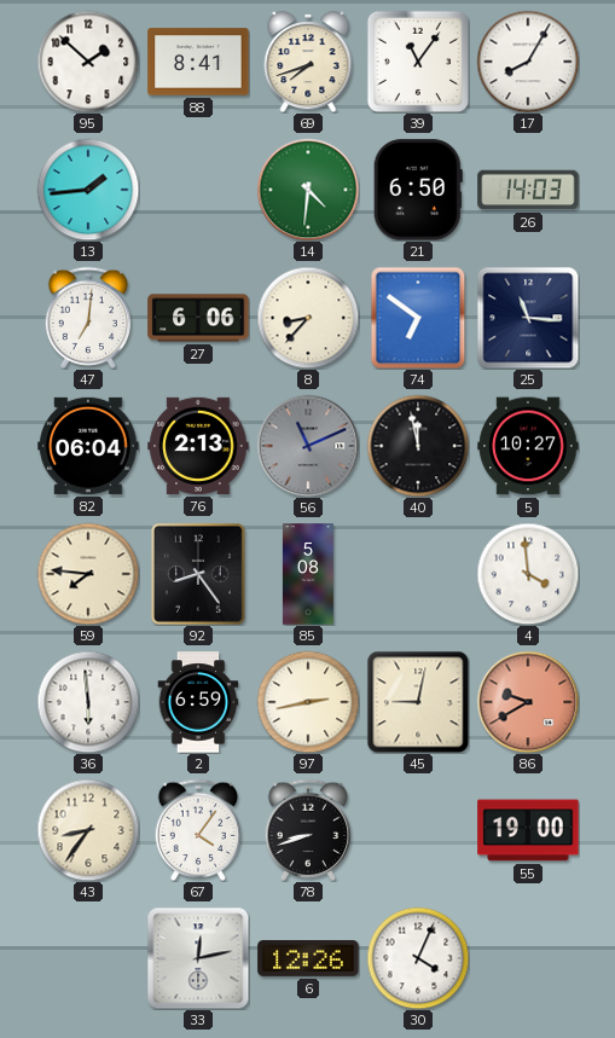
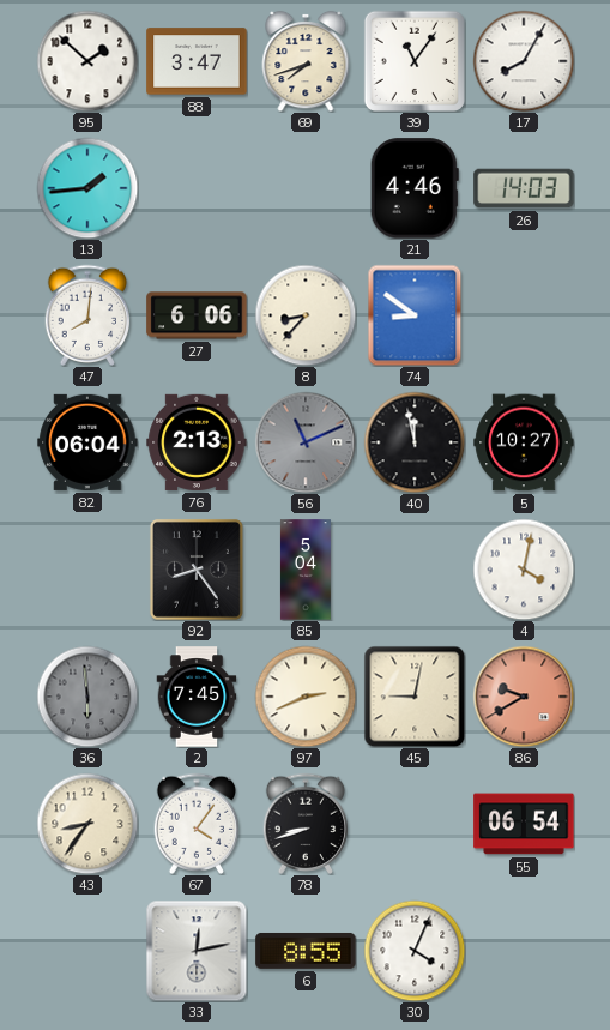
88: 8:41 -> 3:47
14: 4:31 -> none
21: 6:50 -> 4:46
47: 7:01 -> 8:01
74: 6:51 -> 8:51
25: 11:16 -> none
59: 7:46 -> none
85: 5:08 -> 5:04
4: 3:59 -> 4:02
36 dial: white -> grey
2: 6:59 -> 7:45
97: 2:43 -> 2:41
55: 19:00 -> 06:54
6: 12:26 -> 8:55
